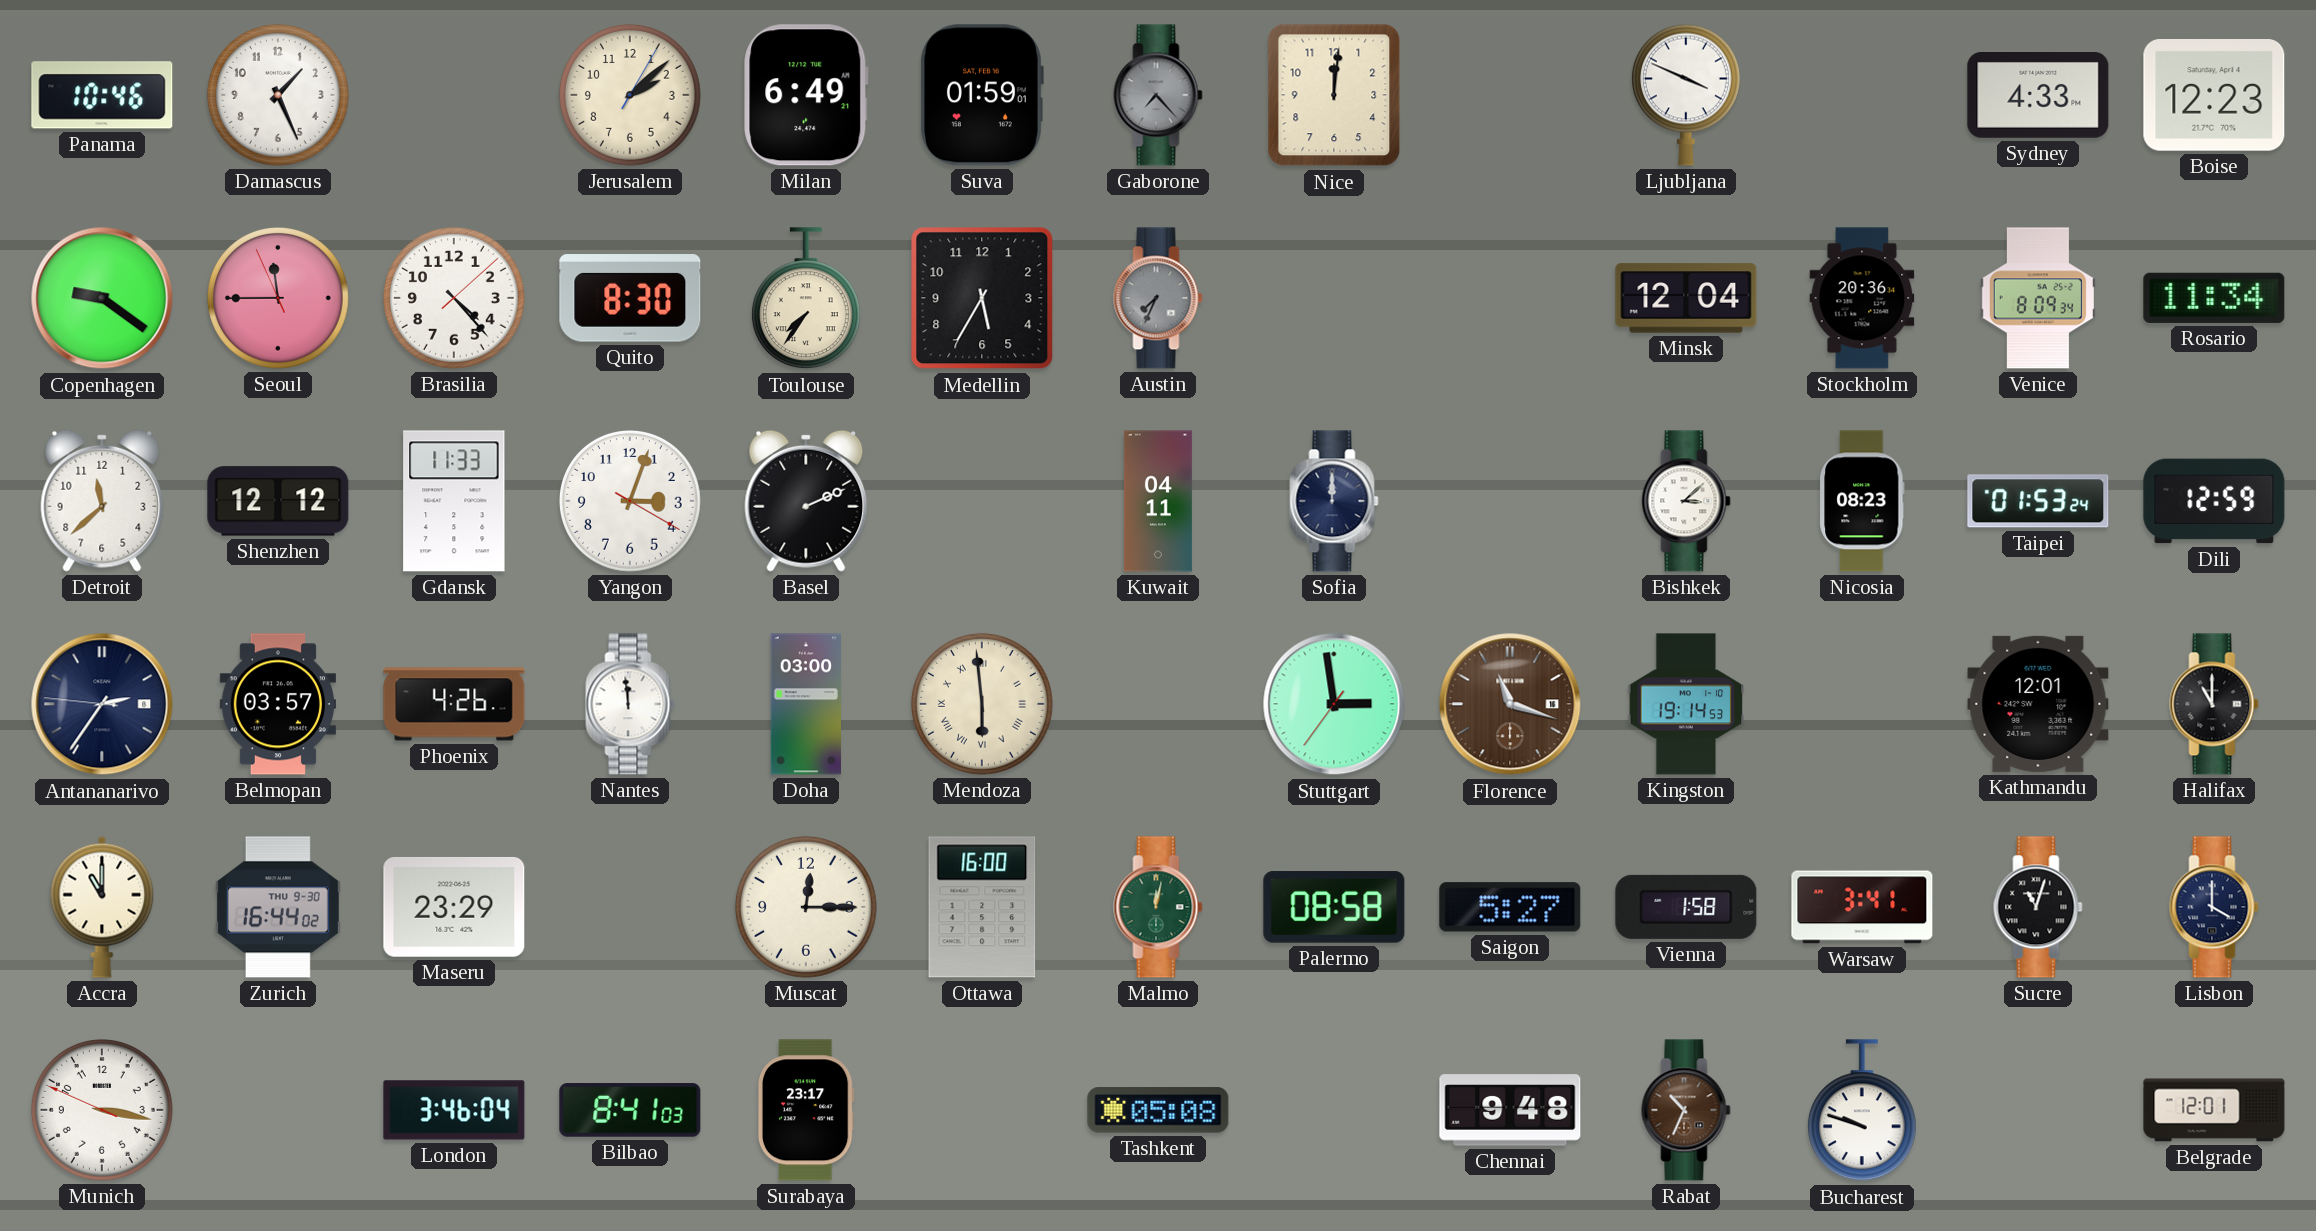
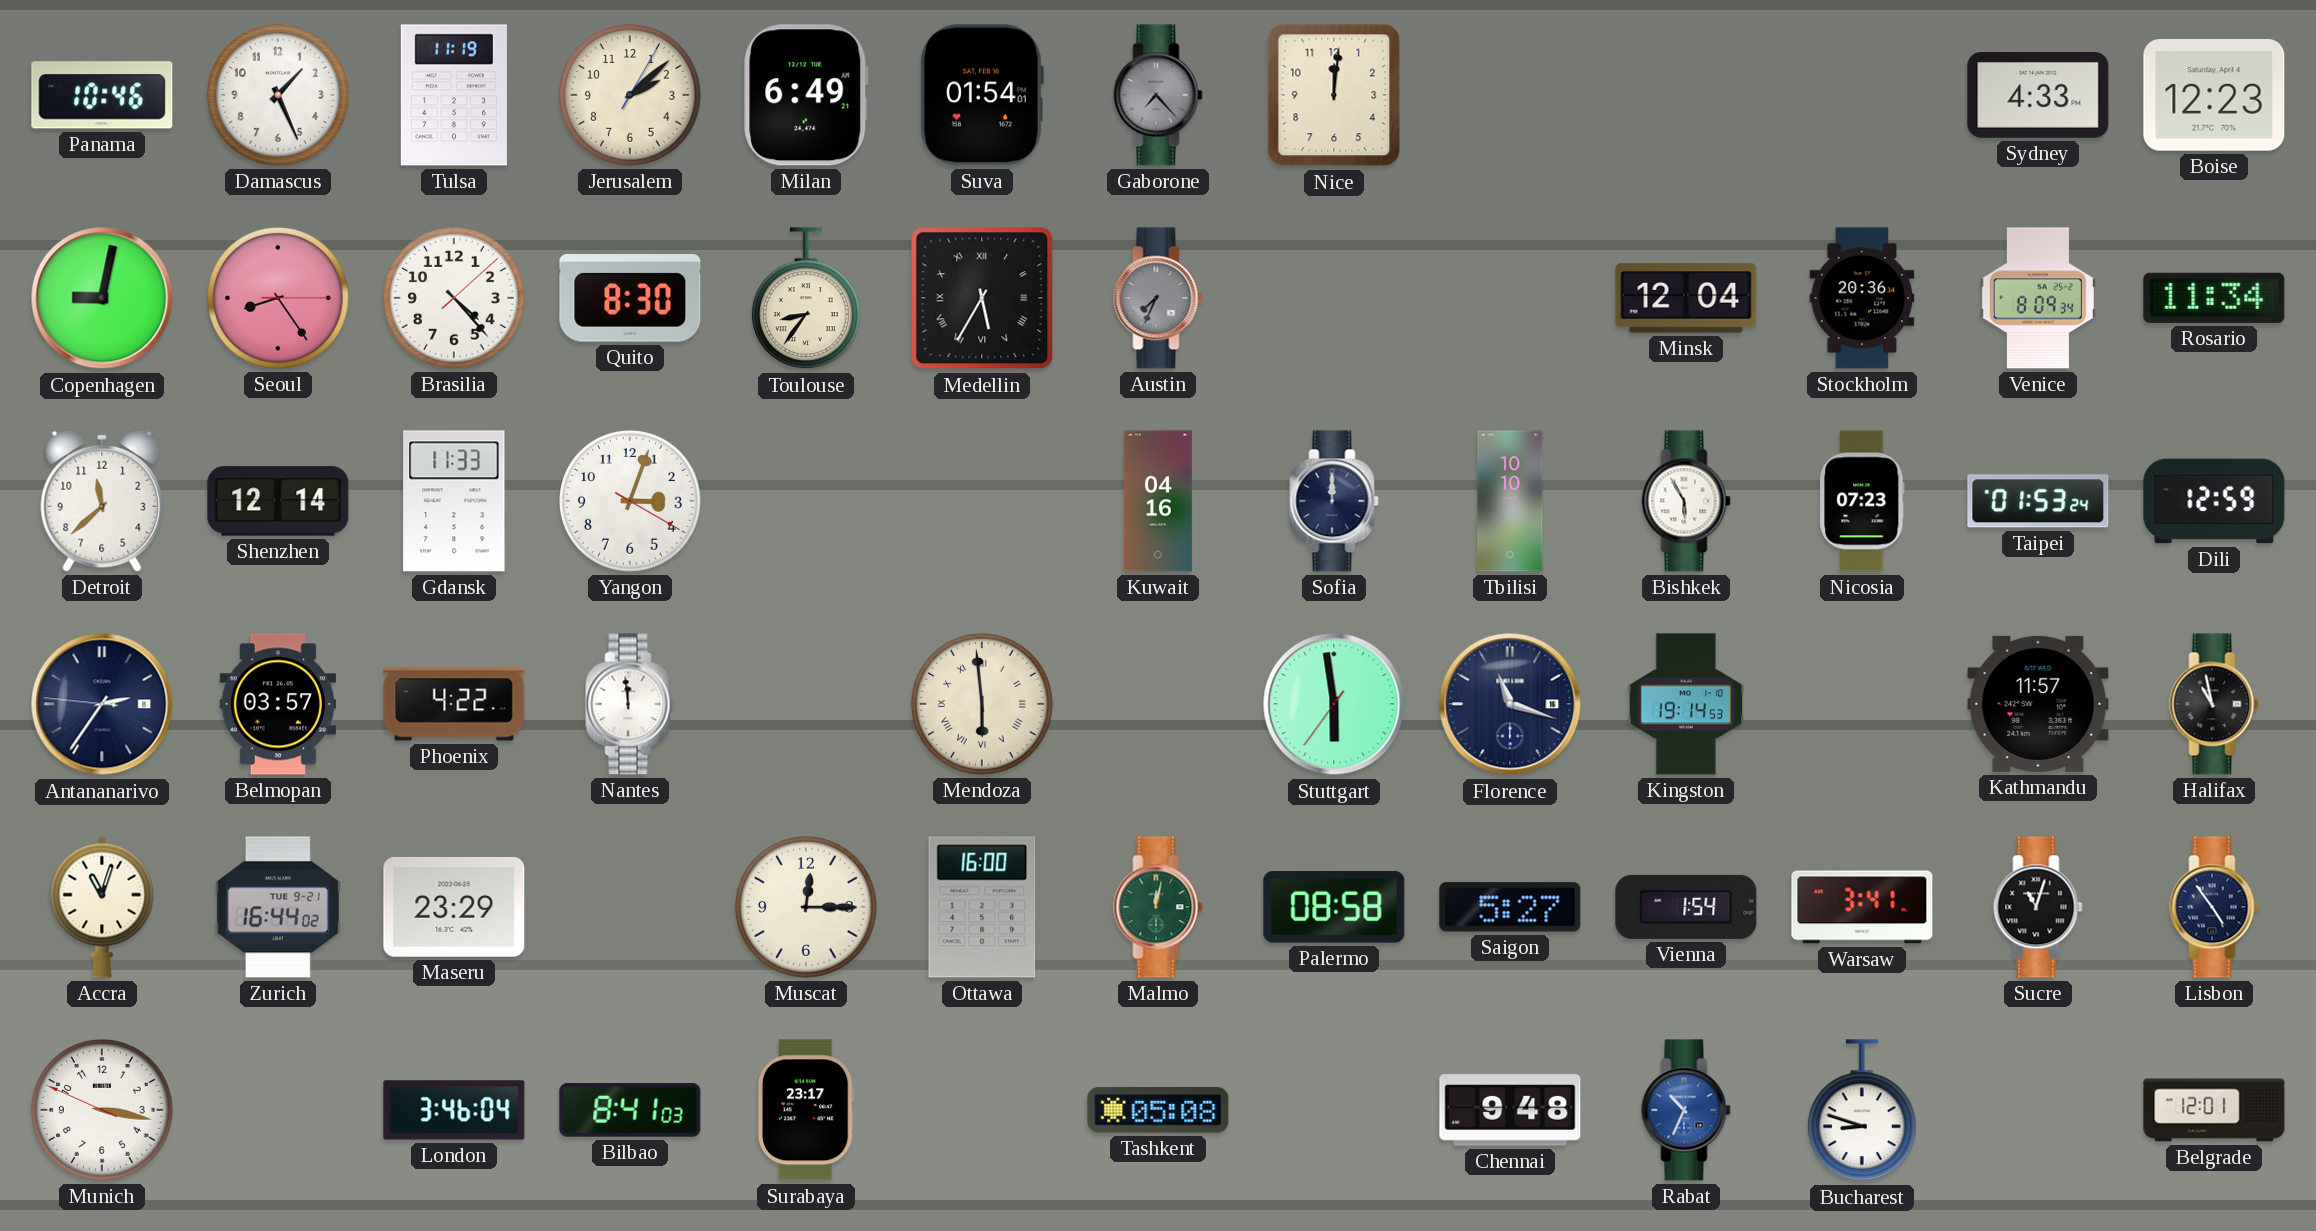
Tulsa: none -> 11:19
Suva: 01:59 -> 01:54
Ljubljana: 3:49 -> none
Copenhagen: 9:21 -> 9:02
Seoul: 11:44 -> 8:24
Toulouse: 7:36 -> 8:36
Medellin numerals: Arabic -> Roman
Shenzhen: 12:12 -> 12:14
Basel: 2:11 -> none
Kuwait: 04:11 -> 04:16
Tbilisi: none -> 10:10
Bishkek: 3:08 -> 5:55
Nicosia: 08:23 -> 07:23
Phoenix: 4:26 -> 4:22
Doha: 03:00 -> none
Stuttgart: 2:58 -> 5:58
Florence dial: brown -> navy
Kathmandu: 12:01 -> 11:57
Halifax: 11:00 -> 10:58
Accra: 11:00 -> 11:03
Zurich date: THU 9-30 -> TUE 9-21
Vienna: 1:58 -> 1:54
Lisbon: 4:00 -> 4:54
Rabat dial: brown -> blue
Bucharest: 9:48 -> 8:48
